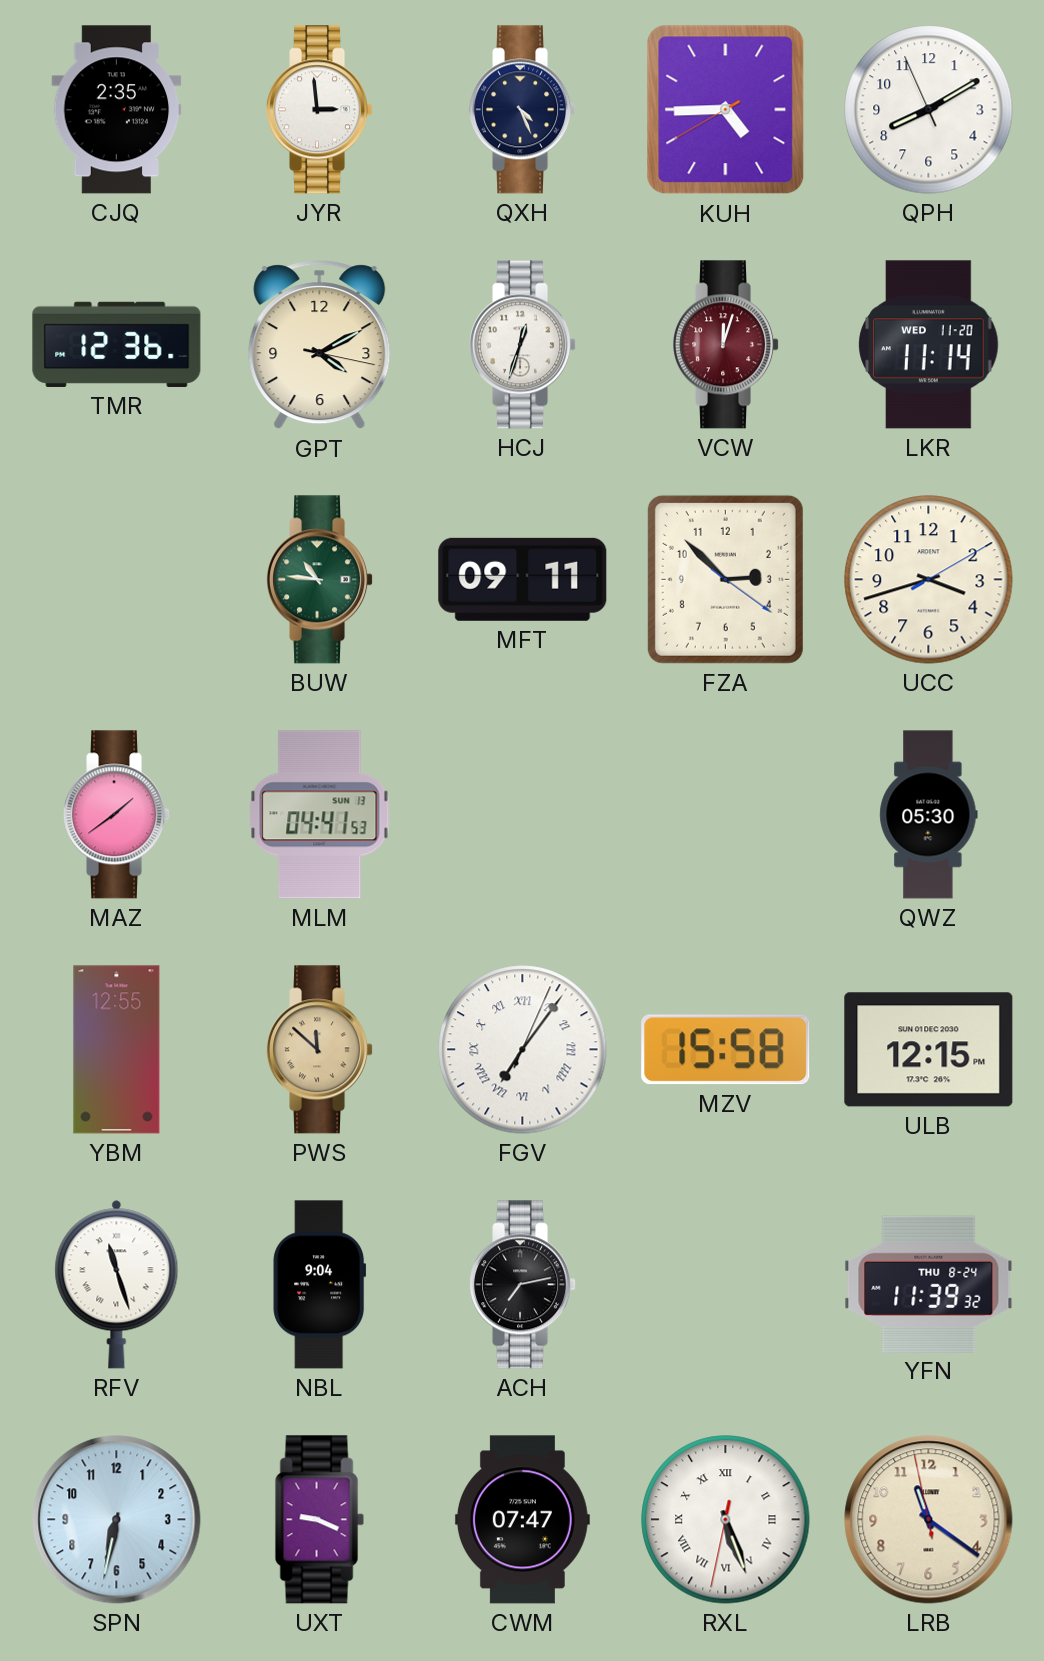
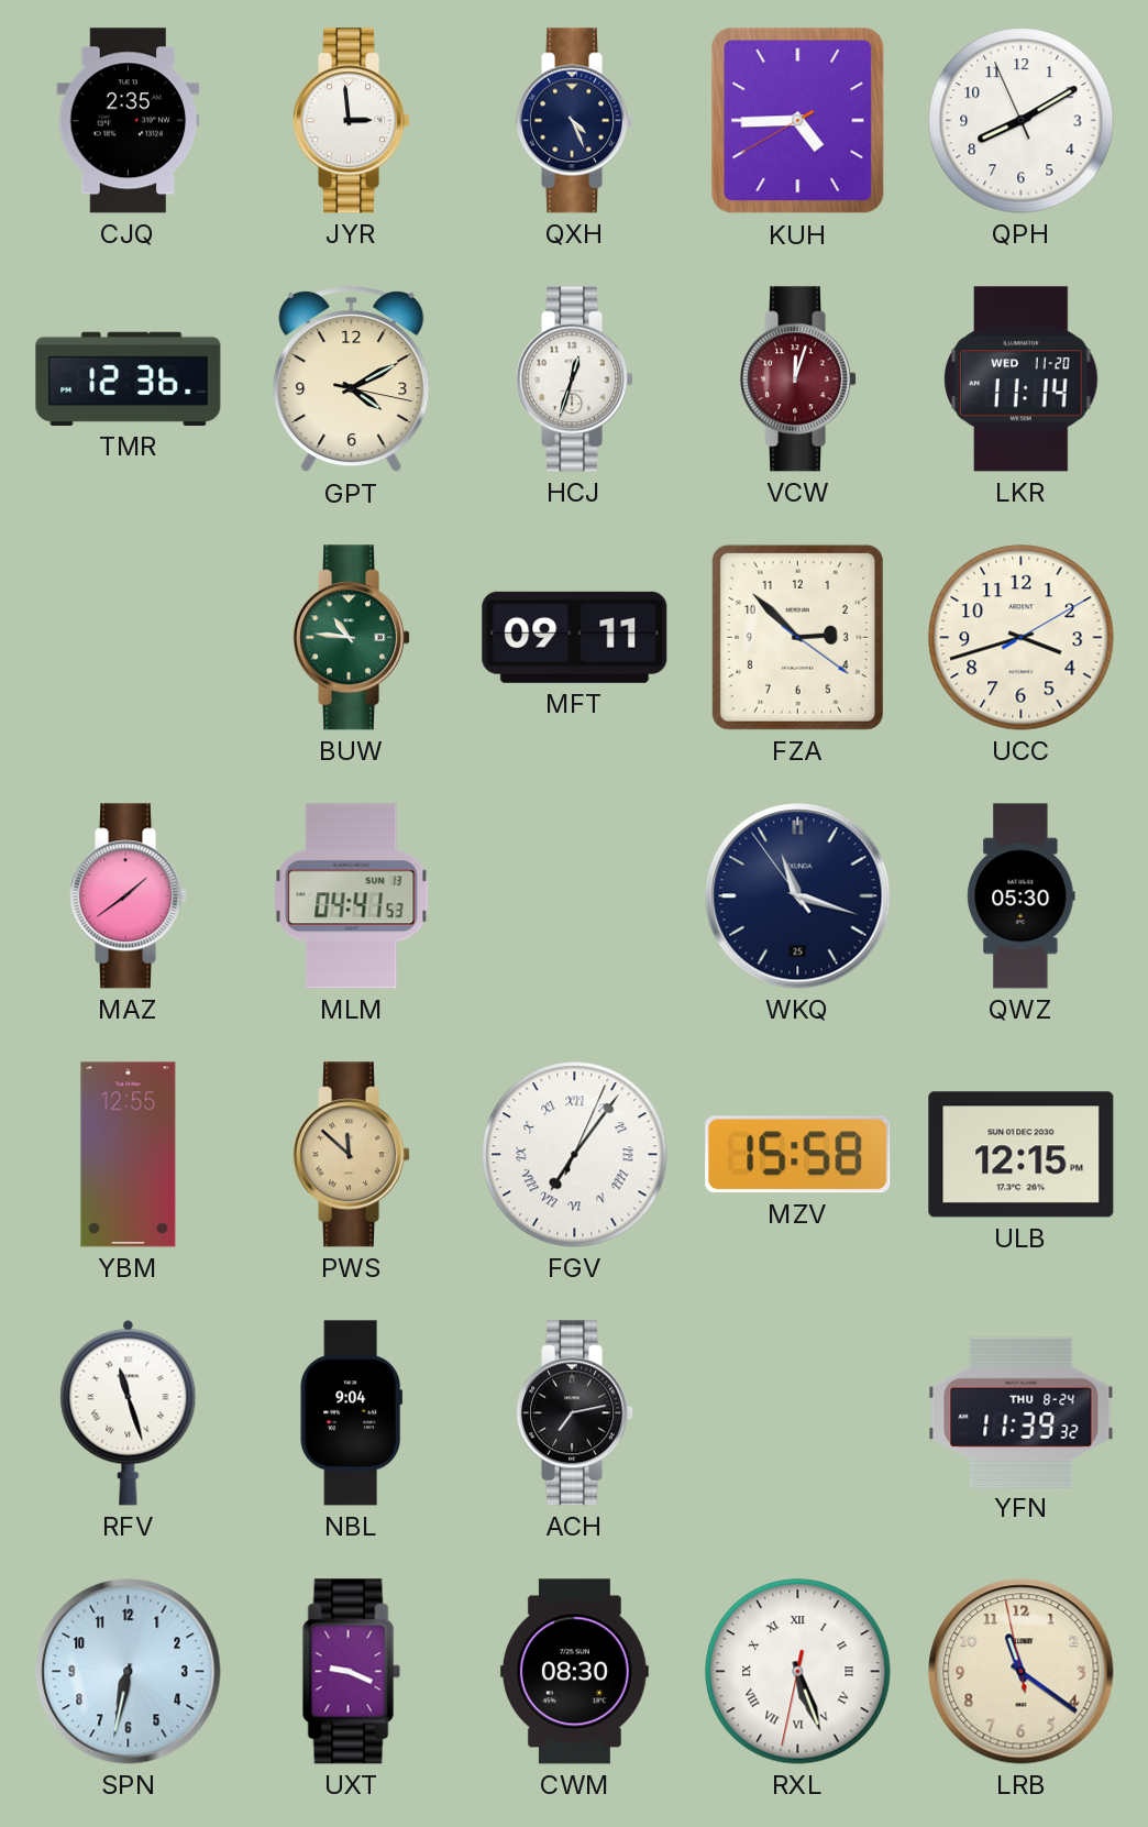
WKQ: none -> 11:17
CWM: 07:47 -> 08:30
